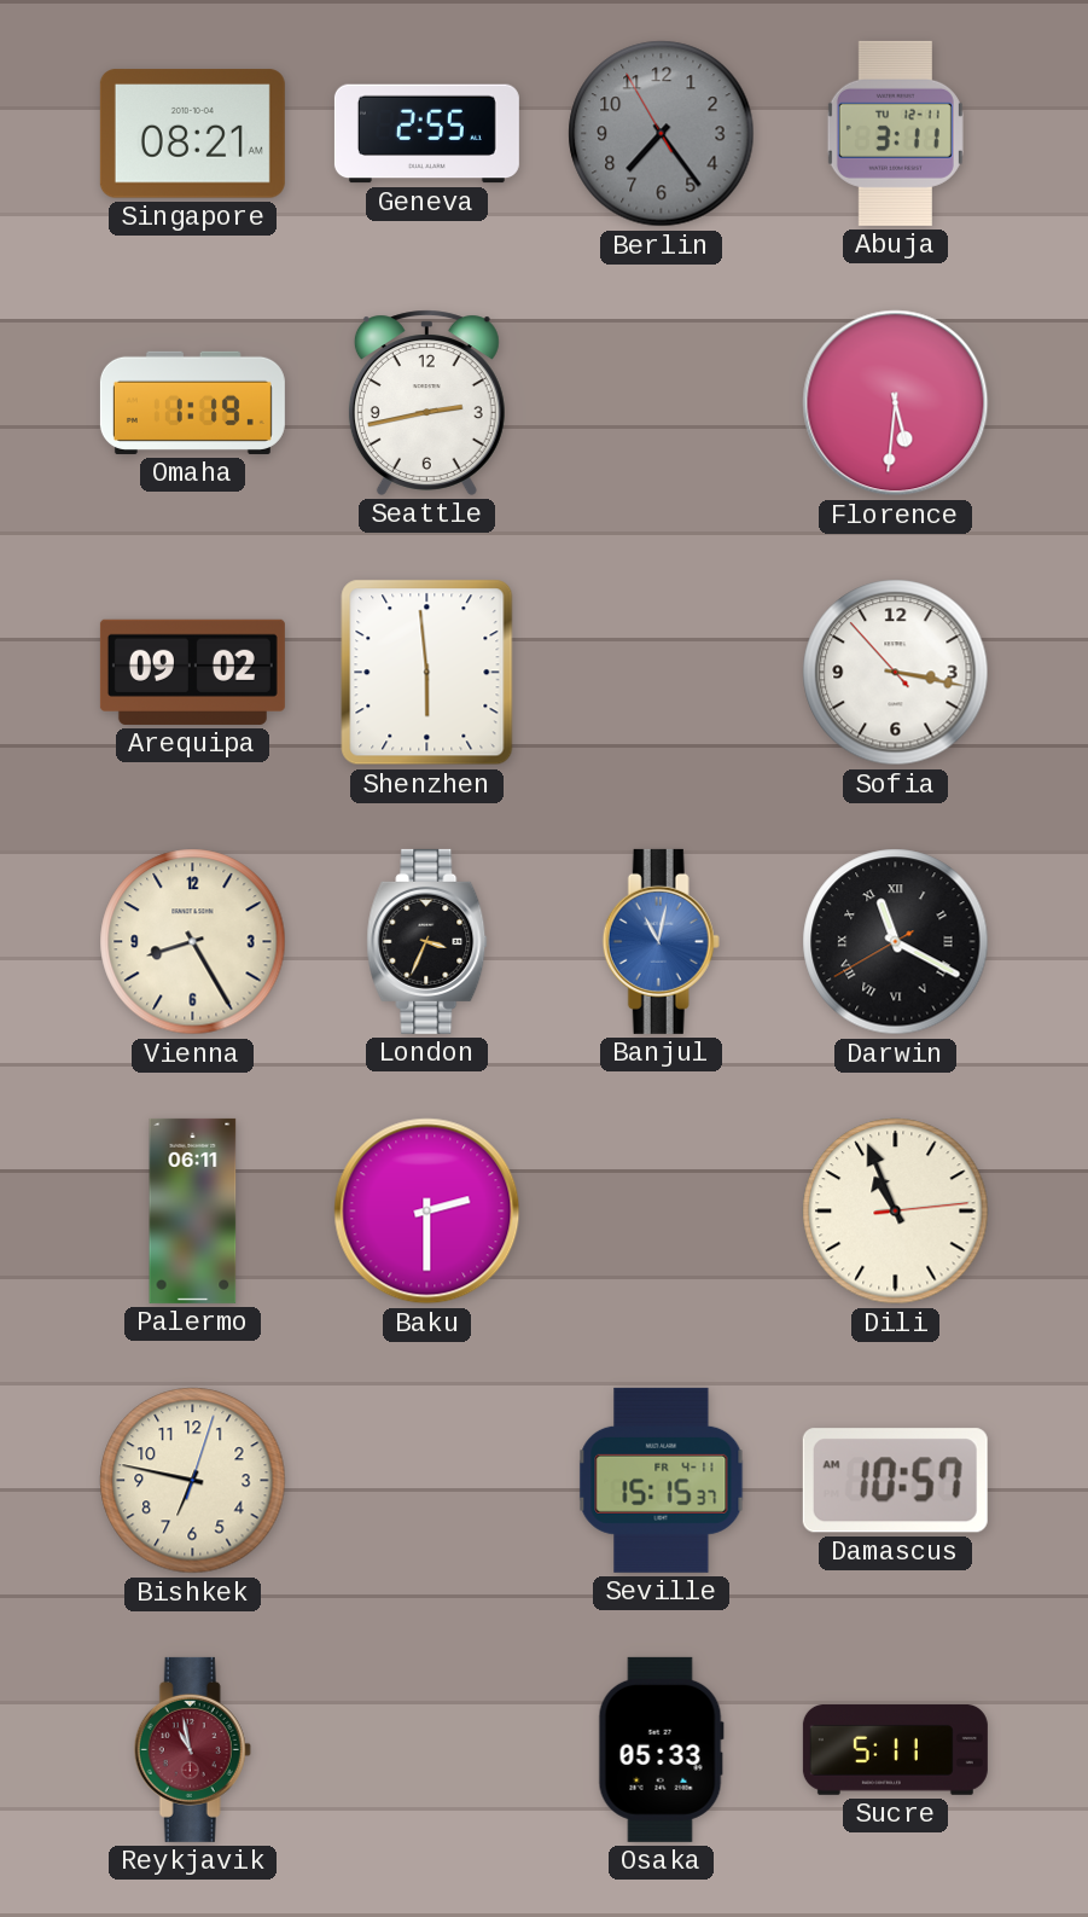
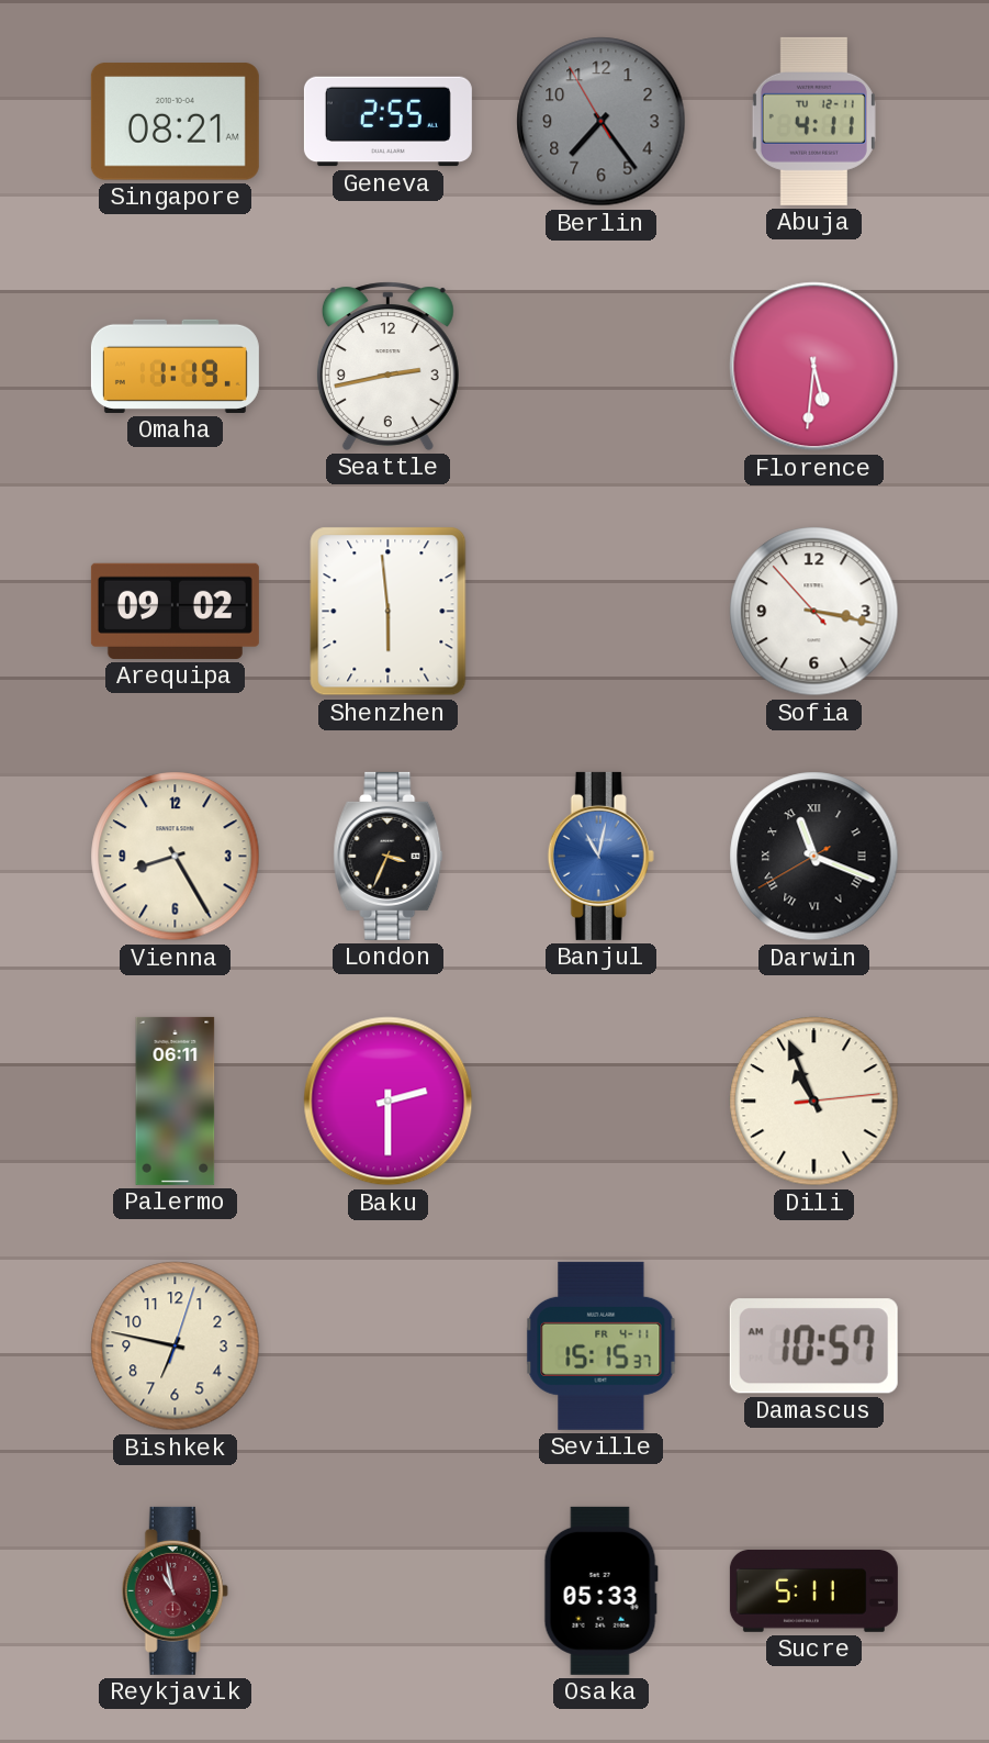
Abuja: 3:11 -> 4:11
Darwin: 11:19 -> 11:18
